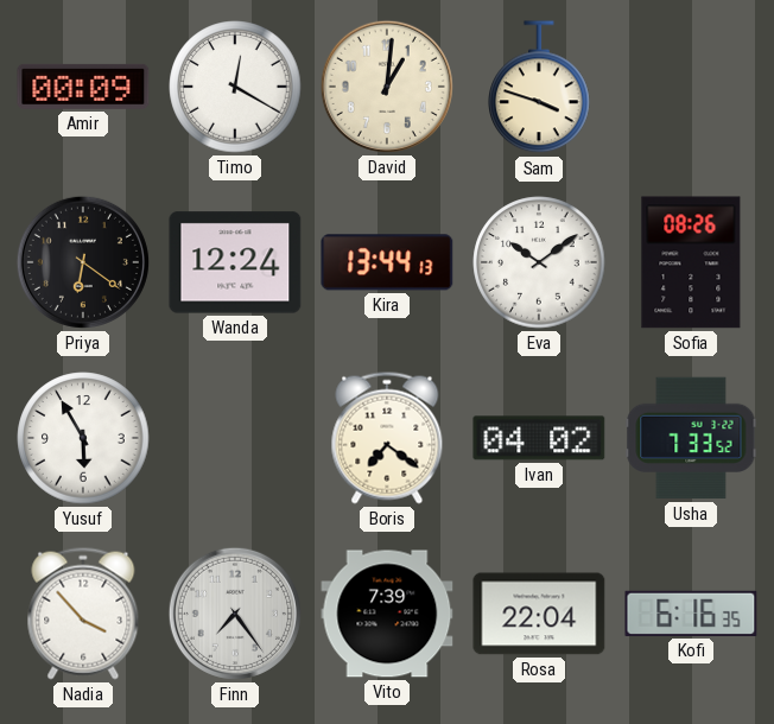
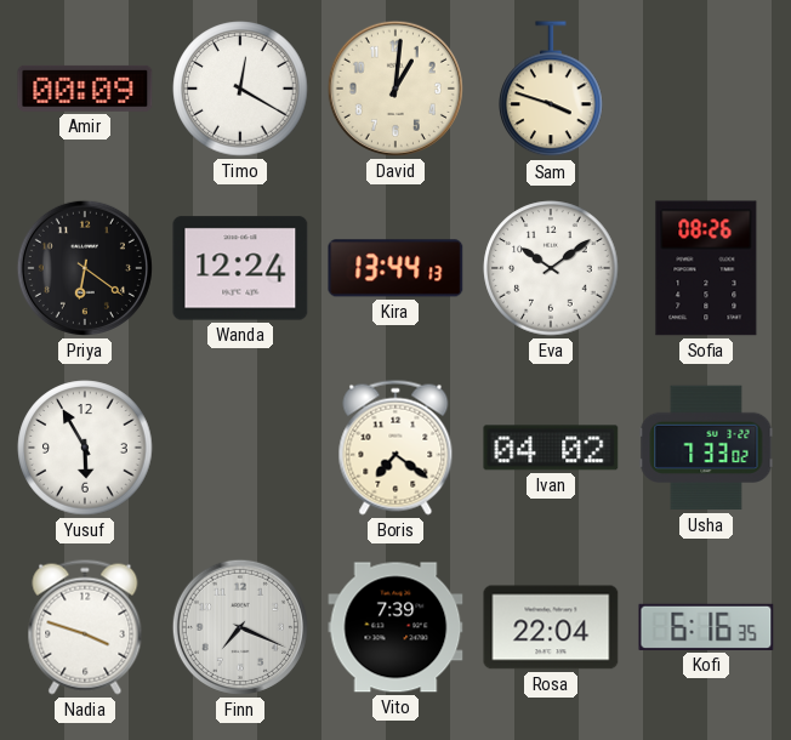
Usha: 7:33:52 -> 7:33:02
Nadia: 3:53 -> 3:48
Finn: 7:24 -> 7:19
